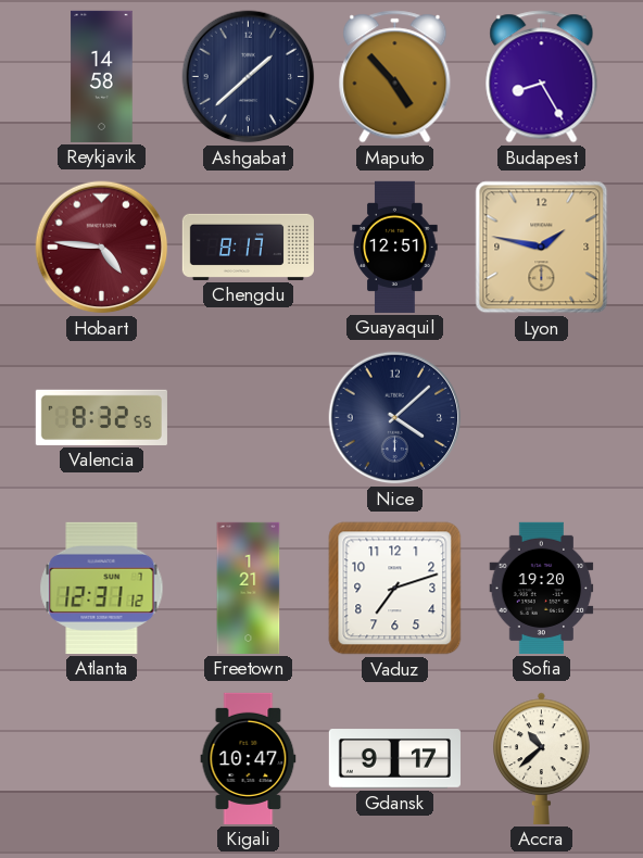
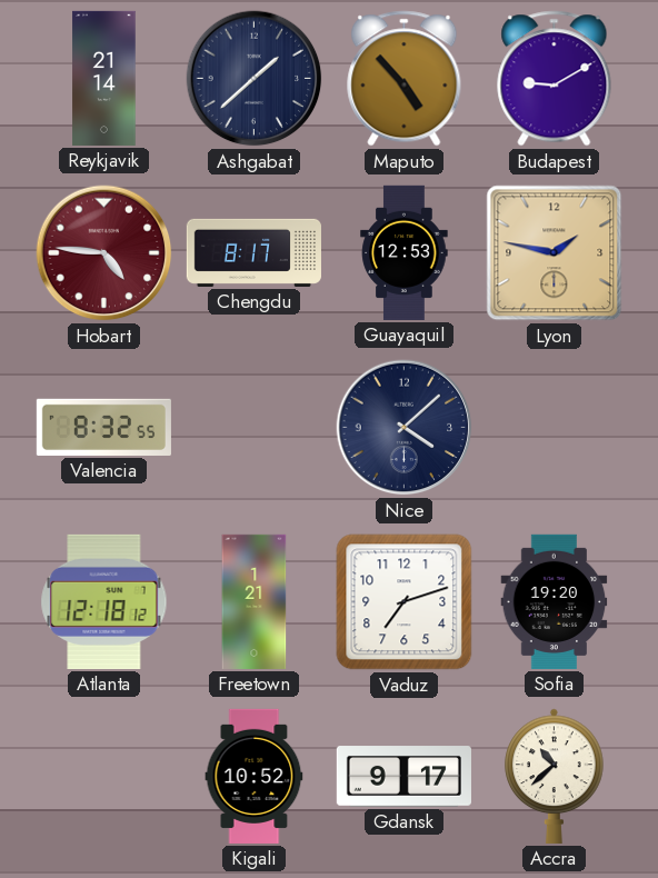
Reykjavik: 14:58 -> 21:14
Budapest: 8:25 -> 9:10
Guayaquil: 12:51 -> 12:53
Atlanta: 12:31 -> 12:18
Kigali: 10:47 -> 10:52
